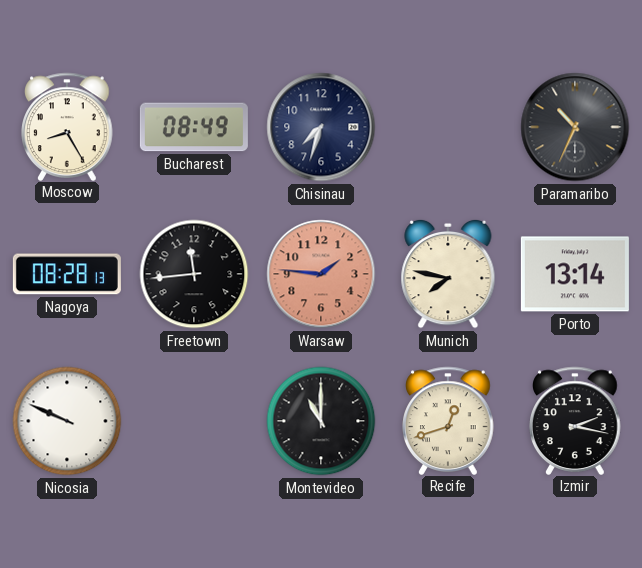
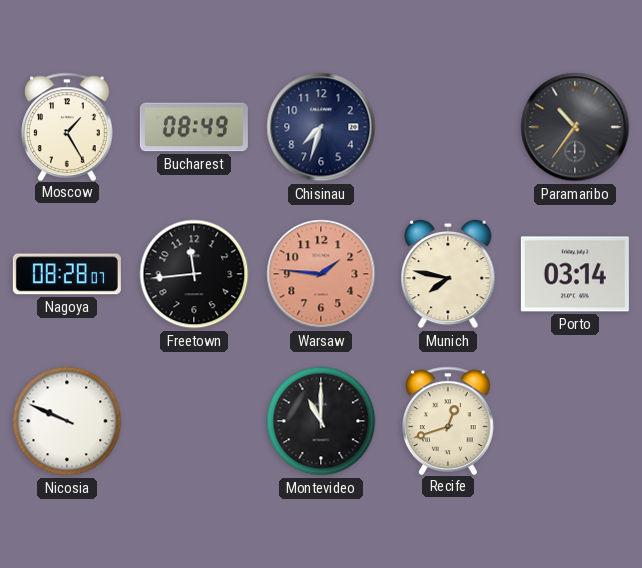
Moscow: 8:25 -> 1:25
Paramaribo: 10:34 -> 10:36
Nagoya: 08:28:13 -> 08:28:07
Porto: 13:14 -> 03:14
Izmir: 2:17 -> none
